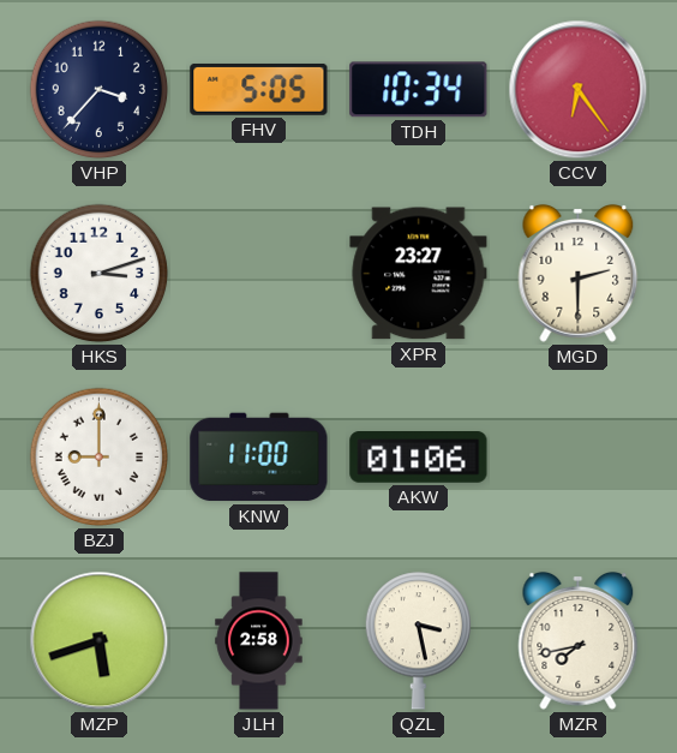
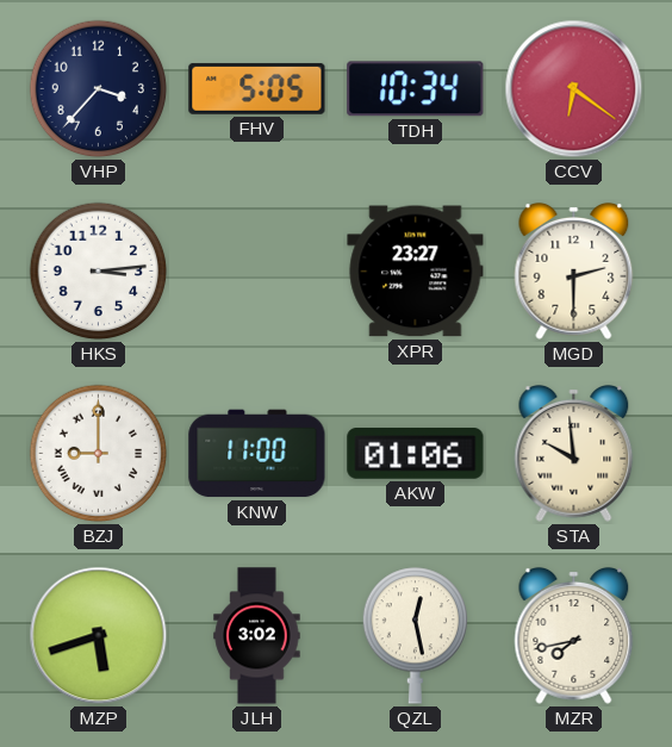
CCV: 6:24 -> 6:21
HKS: 3:12 -> 3:14
STA: none -> 9:59
JLH: 2:58 -> 3:02
QZL: 3:28 -> 12:28
